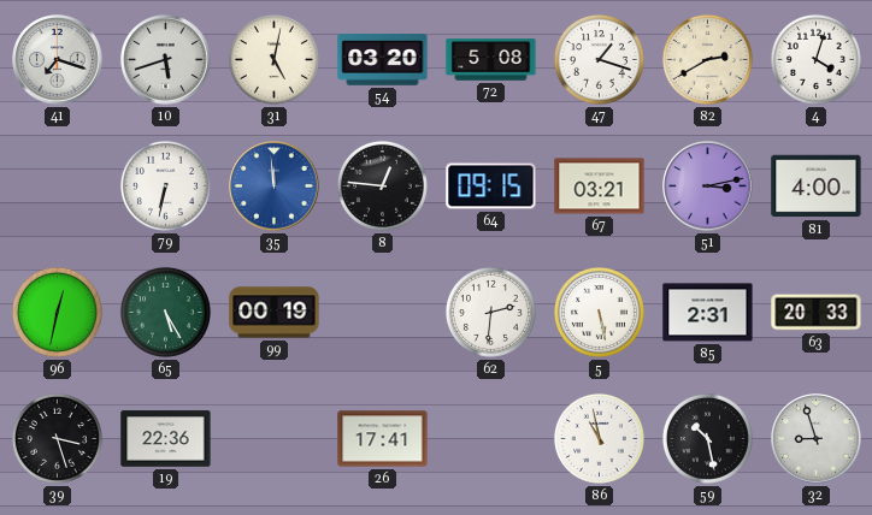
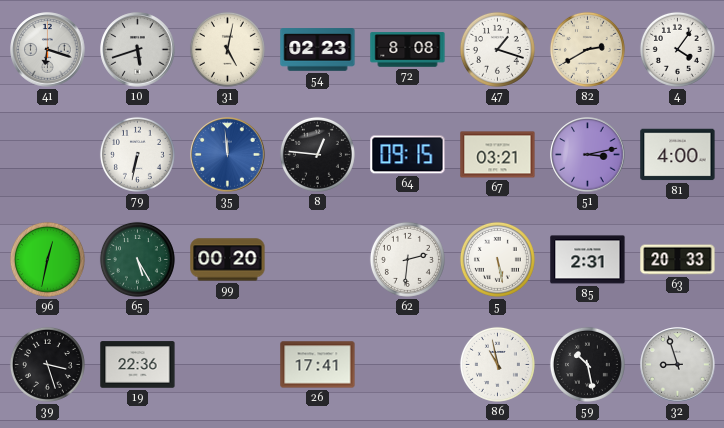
41: 7:18 -> 6:18
54: 03:20 -> 02:23
72: 5:08 -> 8:08
4: 4:03 -> 4:06
99: 00:19 -> 00:20
